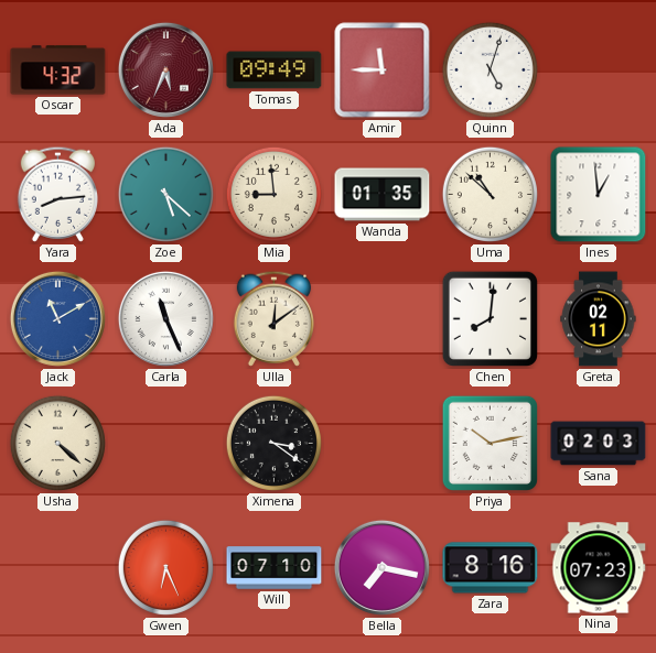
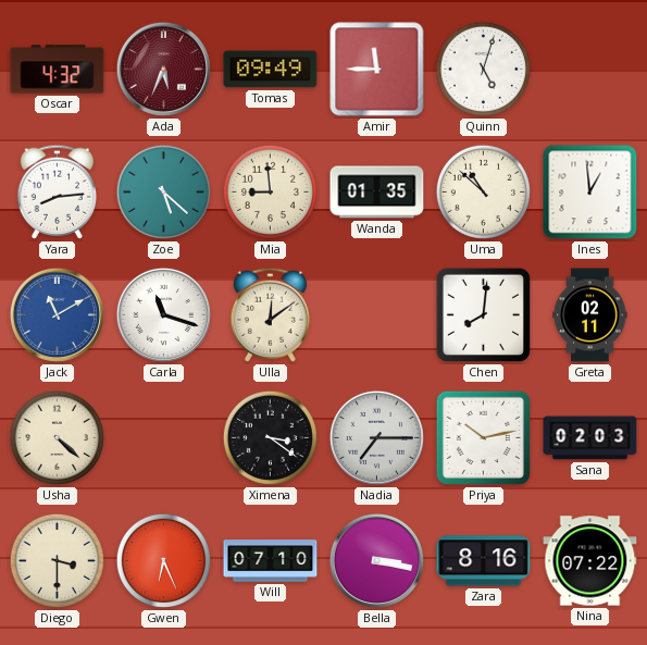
Carla: 11:26 -> 11:18
Nadia: none -> 7:15
Diego: none -> 3:30
Bella: 7:17 -> 3:17
Nina: 07:23 -> 07:22
